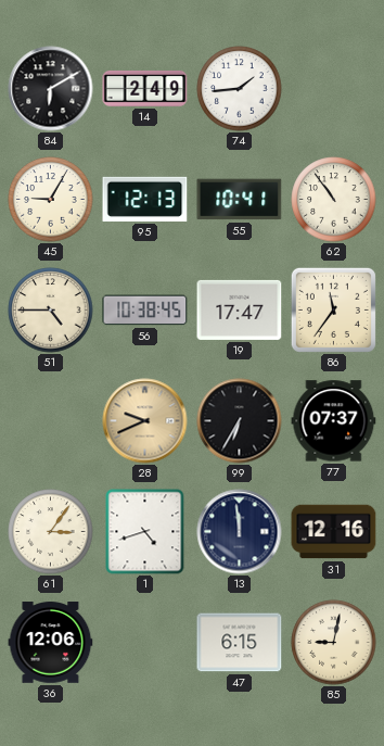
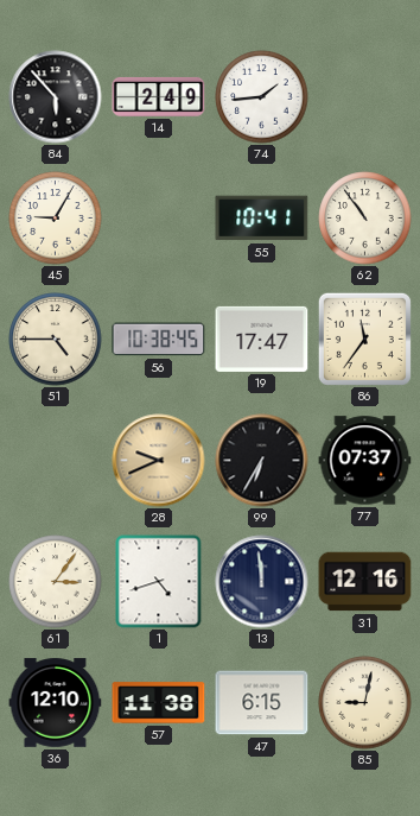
84: 6:10 -> 5:53
95: 12:13 -> none
36: 12:06 -> 12:10
57: none -> 11:38
